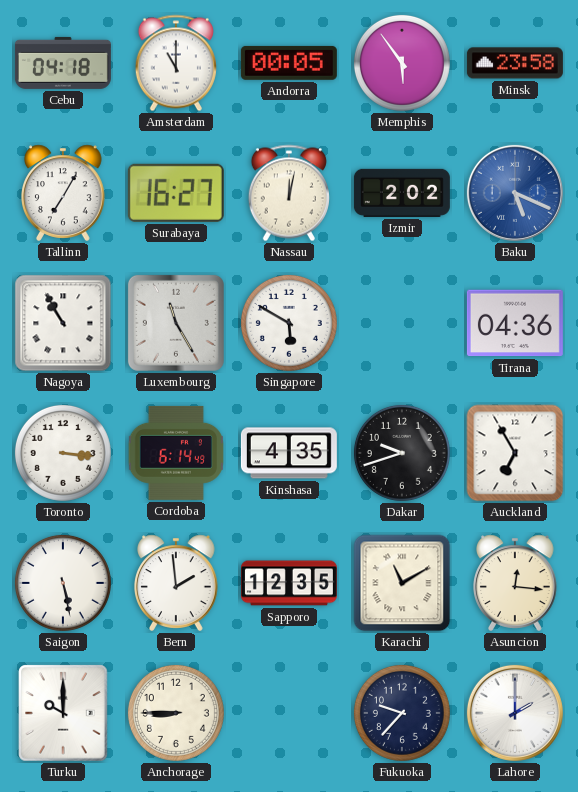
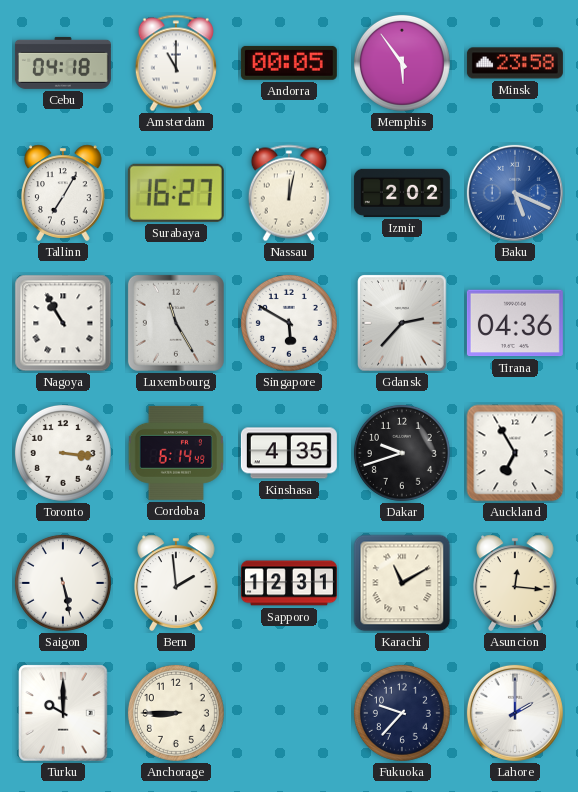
Gdansk: none -> 2:37
Sapporo: 12:35 -> 12:31
